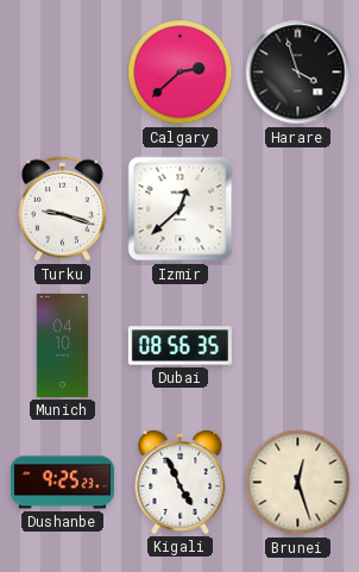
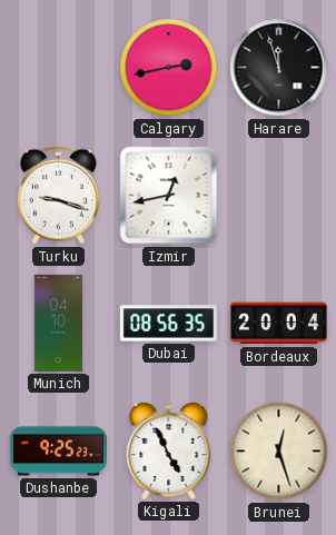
Calgary: 2:38 -> 2:43
Harare: 3:57 -> 11:57
Izmir: 12:38 -> 12:43
Bordeaux: none -> 20:04
